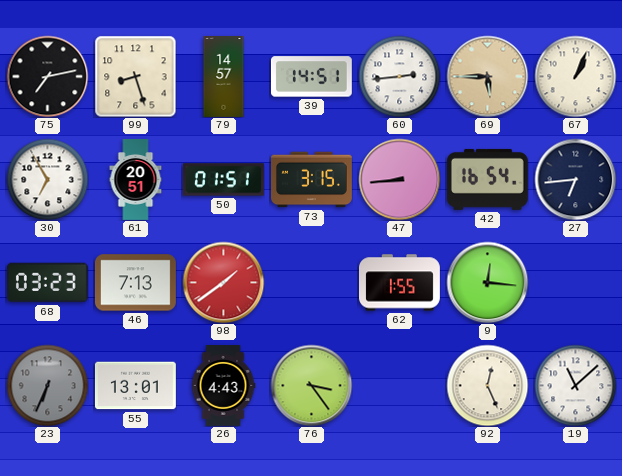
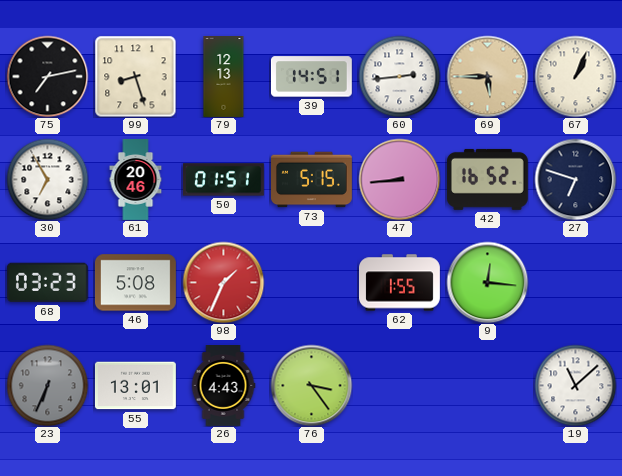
79: 14:57 -> 12:13
61: 20:51 -> 20:46
73: 3:15 -> 5:15
42: 16:54 -> 16:52
27: 6:44 -> 6:48
46: 7:13 -> 5:08
98: 1:39 -> 1:34
92: 12:26 -> none
